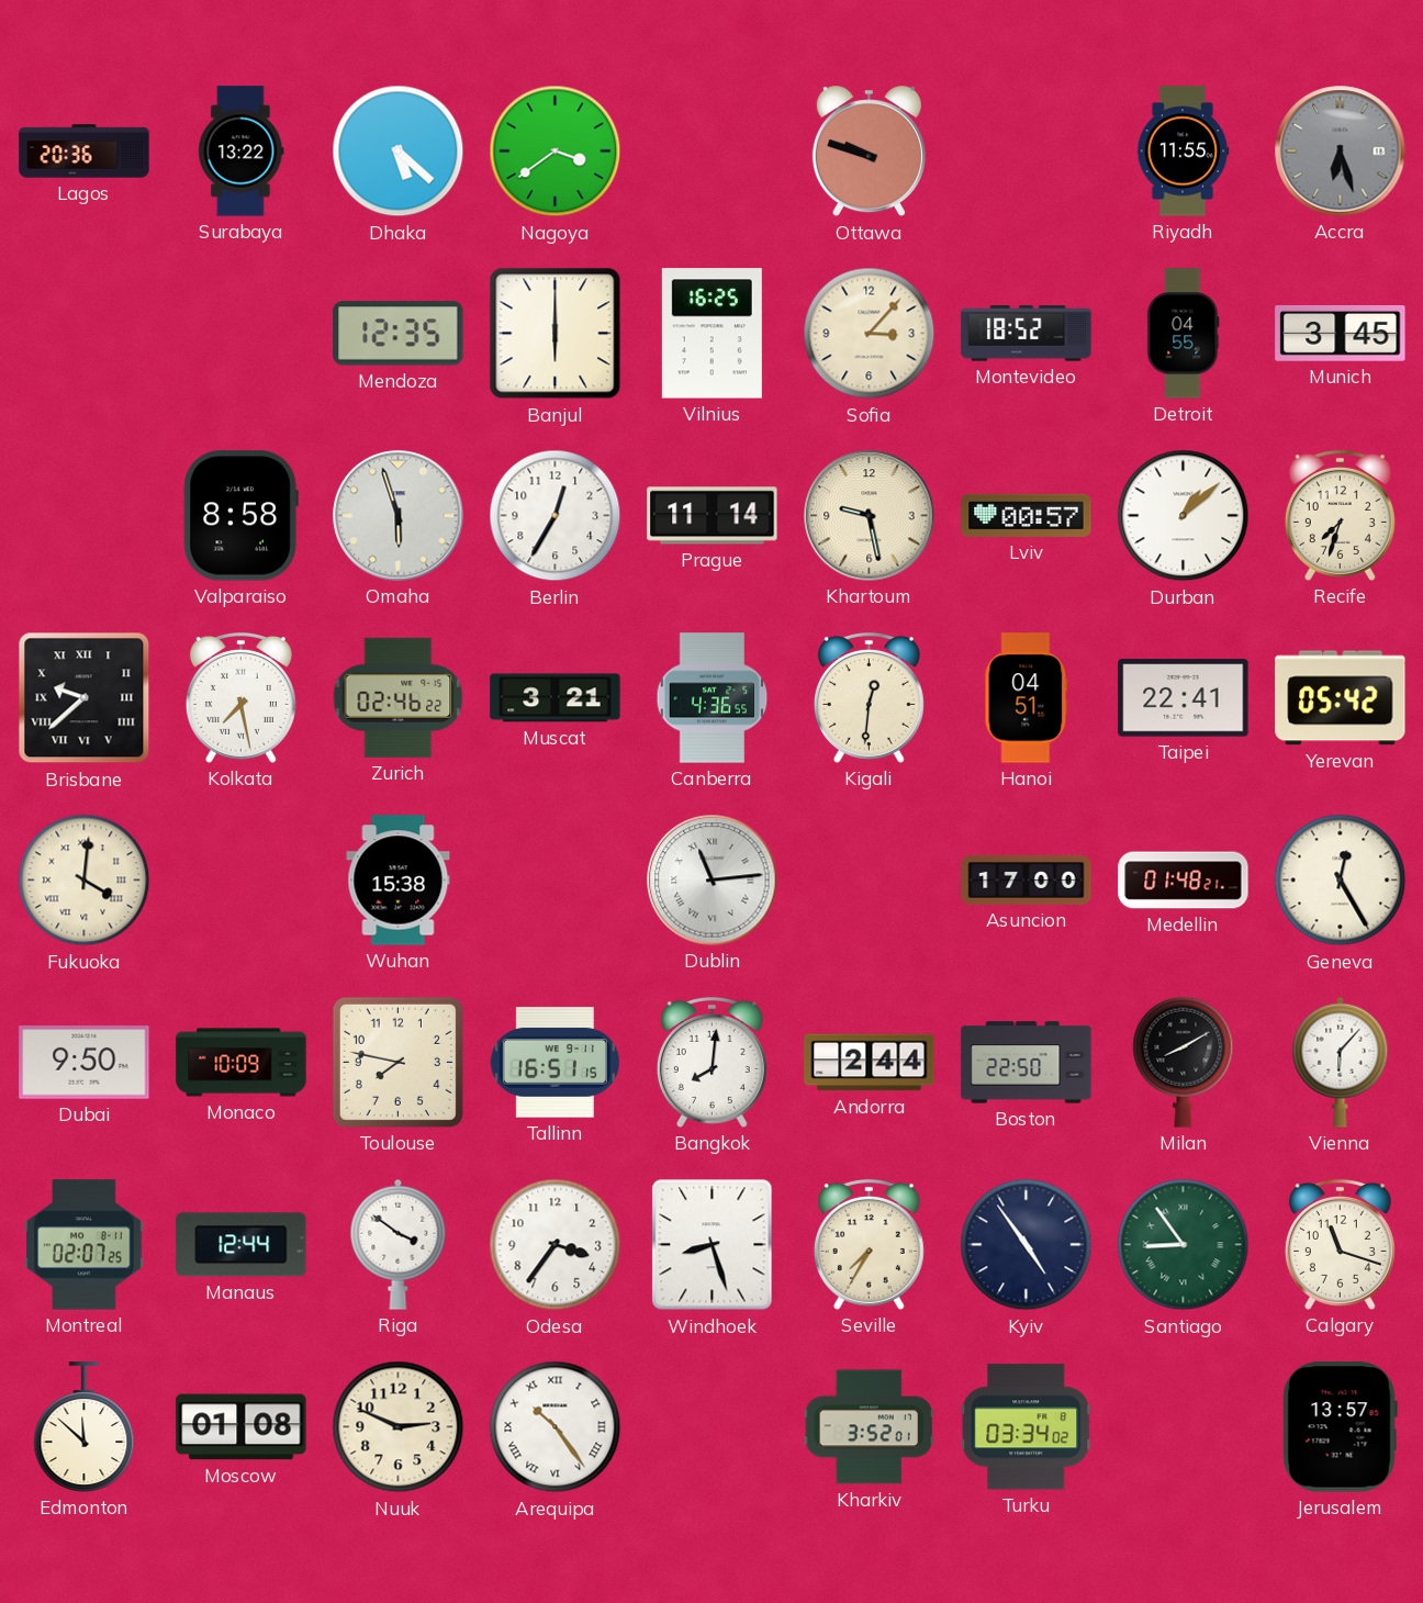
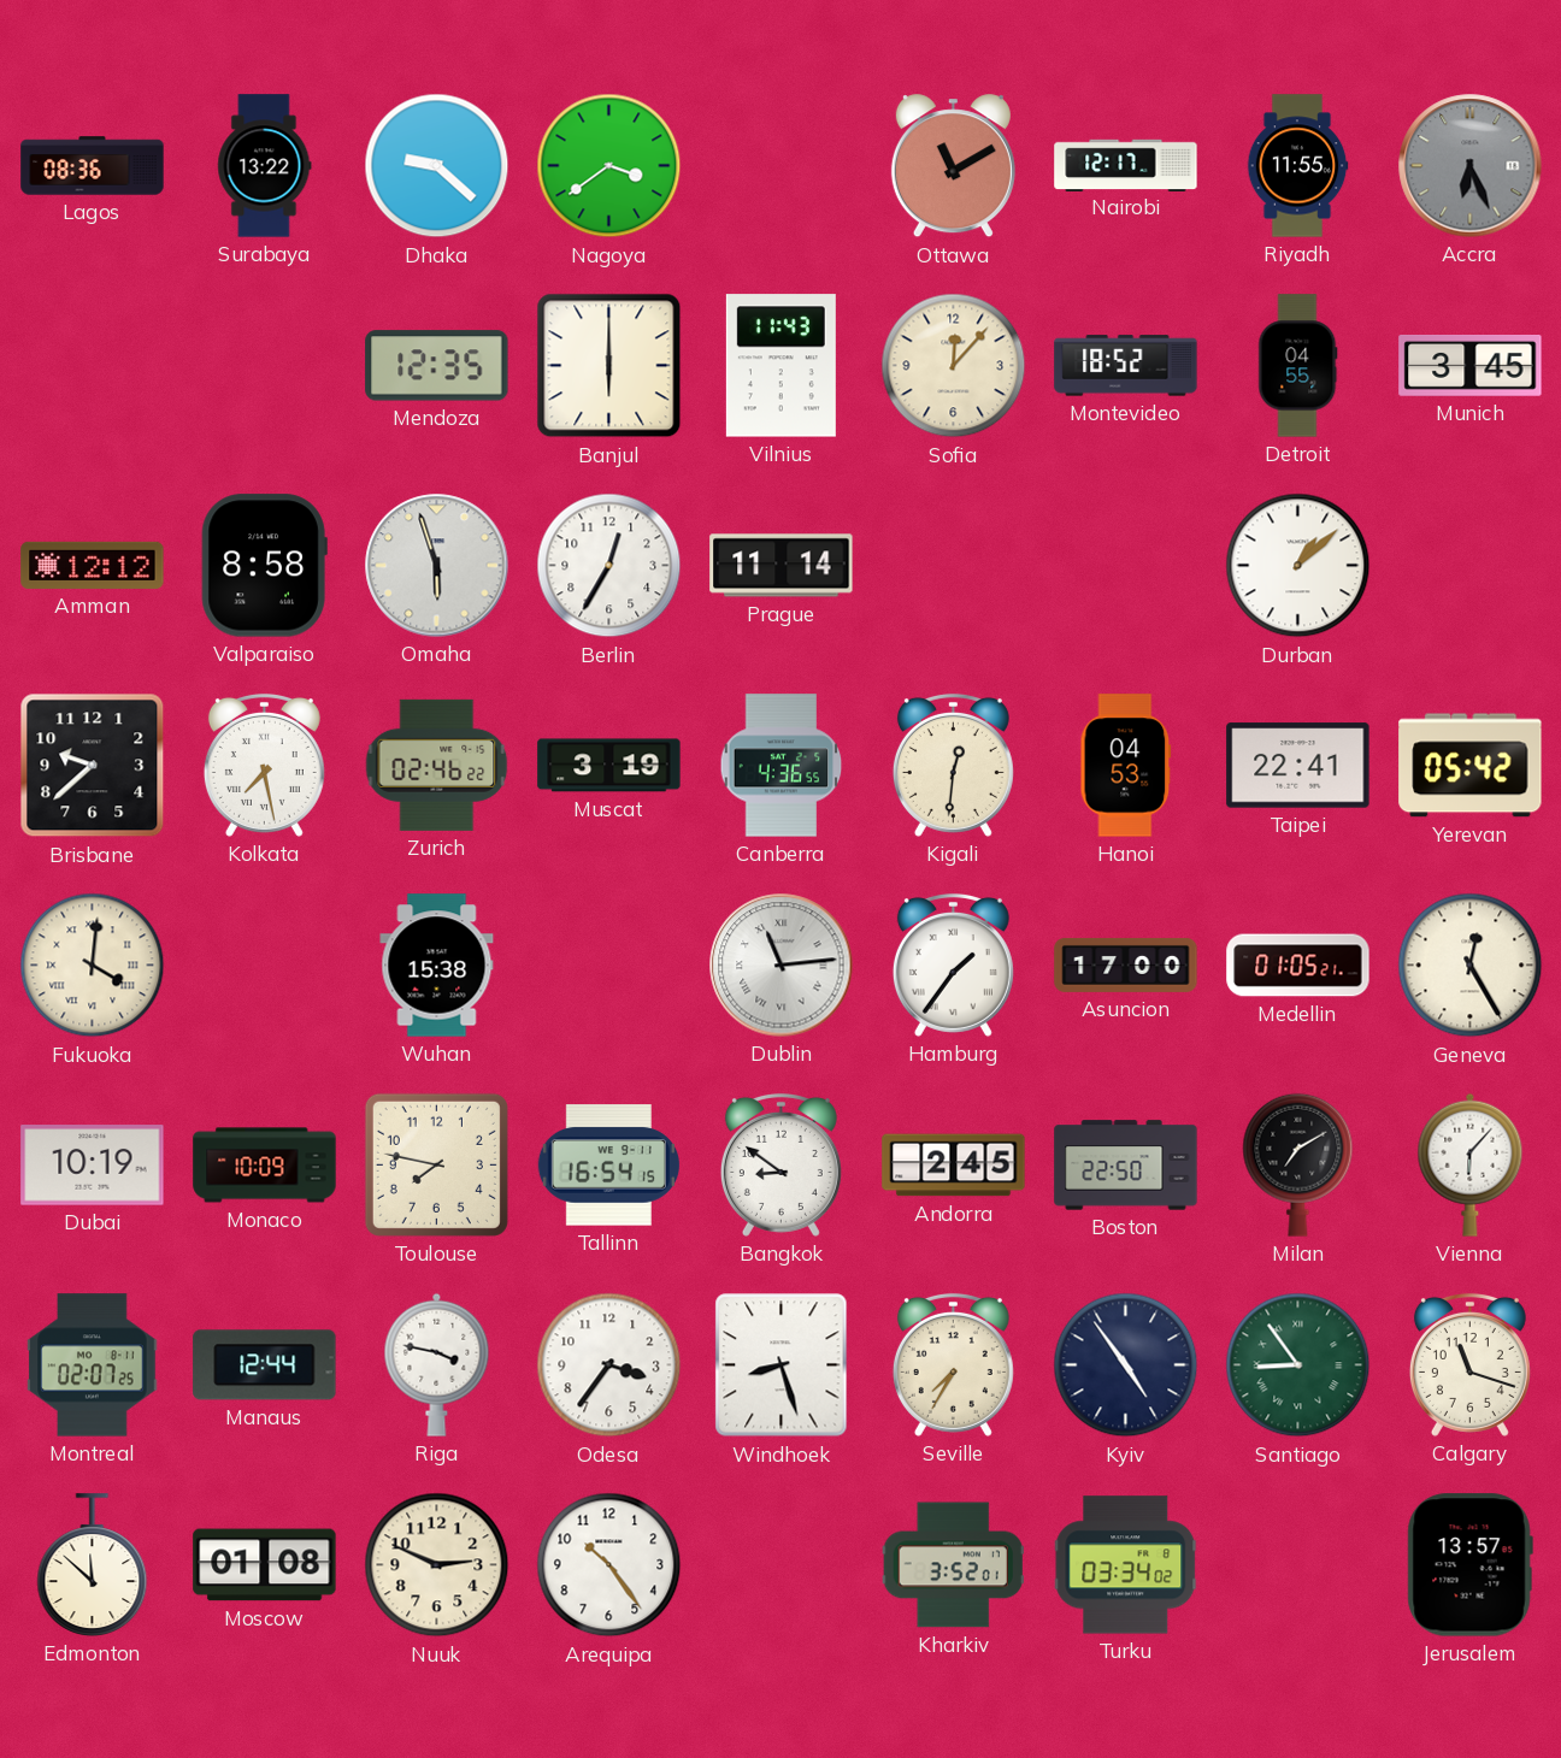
Lagos: 20:36 -> 08:36
Dhaka: 5:22 -> 9:22
Ottawa: 9:48 -> 11:10
Nairobi: none -> 12:17
Accra: 6:27 -> 6:26
Vilnius: 16:25 -> 11:43
Sofia: 3:07 -> 12:07
Amman: none -> 12:12
Khartoum: 9:28 -> none
Lviv: 00:57 -> none
Recife: 7:33 -> none
Brisbane numerals: Roman -> Arabic
Muscat: 3:21 -> 3:19
Hanoi: 04:51 -> 04:53
Hamburg: none -> 1:36
Medellin: 01:48 -> 01:05
Dubai: 9:50 -> 10:19
Tallinn: 16:51 -> 16:54
Bangkok: 8:01 -> 8:51
Andorra: 2:44 -> 2:45
Milan: 8:10 -> 7:10
Riga: 3:51 -> 3:47
Arequipa numerals: Roman -> Arabic
